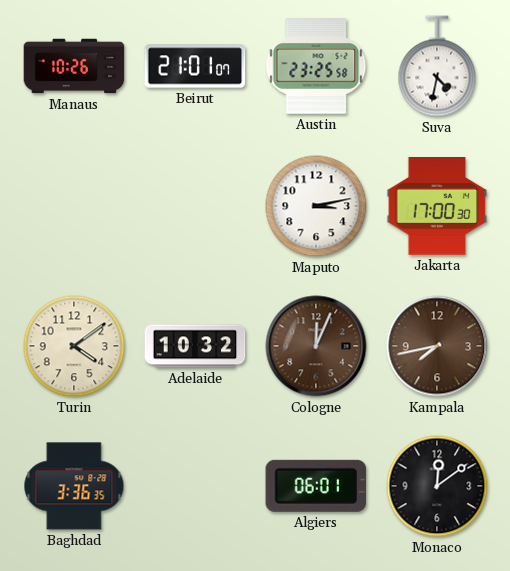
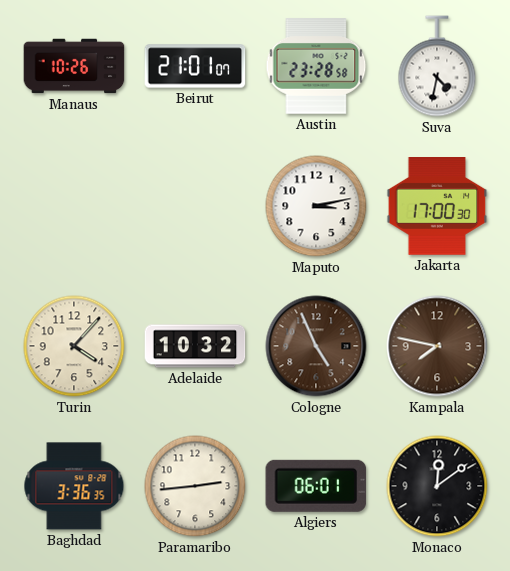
Austin: 23:25 -> 23:28
Turin: 4:09 -> 4:07
Cologne: 12:04 -> 4:56
Kampala: 7:43 -> 7:47
Paramaribo: none -> 2:44
